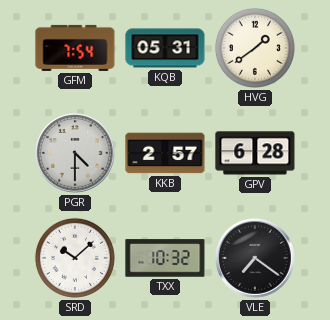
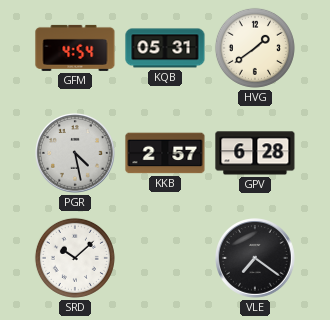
GFM: 7:54 -> 4:54
PGR: 4:30 -> 4:28
TXX: 10:32 -> none
